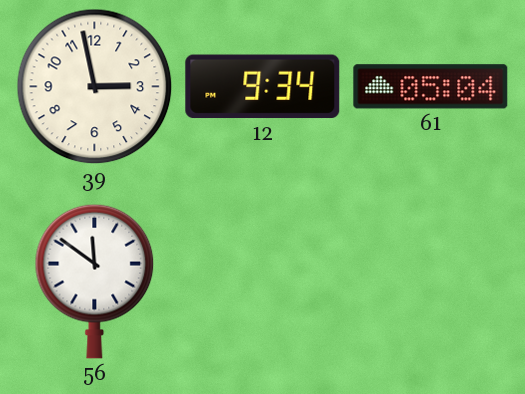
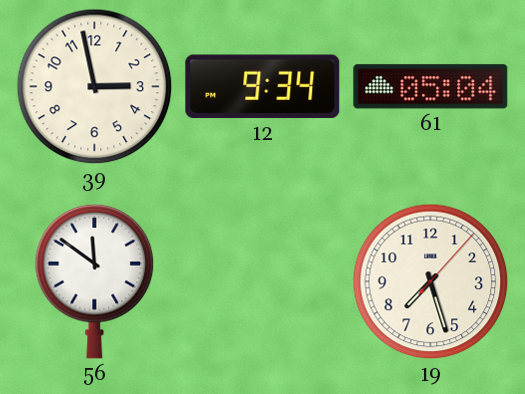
19: none -> 7:27
